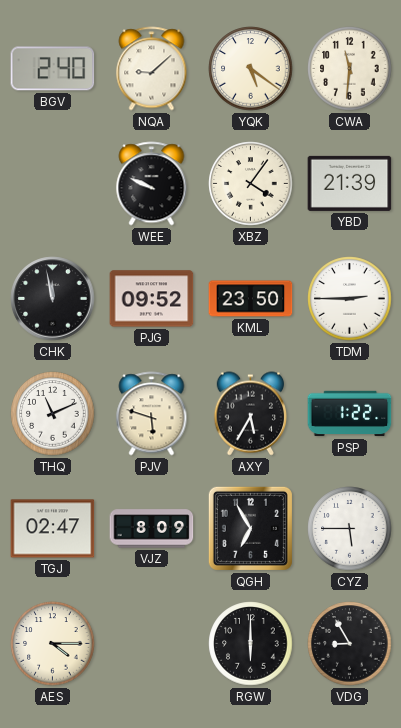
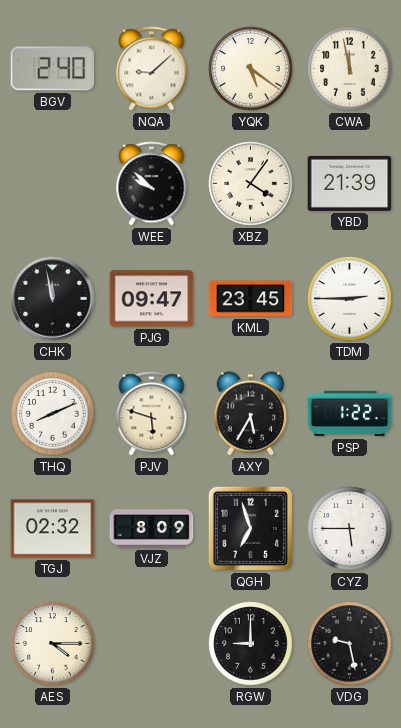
CWA: 11:31 -> 11:58
WEE: 9:49 -> 9:52
PJG: 09:52 -> 09:47
KML: 23:50 -> 23:45
THQ: 11:11 -> 8:11
TGJ: 02:47 -> 02:32
QGH: 6:55 -> 6:57
RGW: 6:00 -> 9:00
VDG: 8:55 -> 9:28
